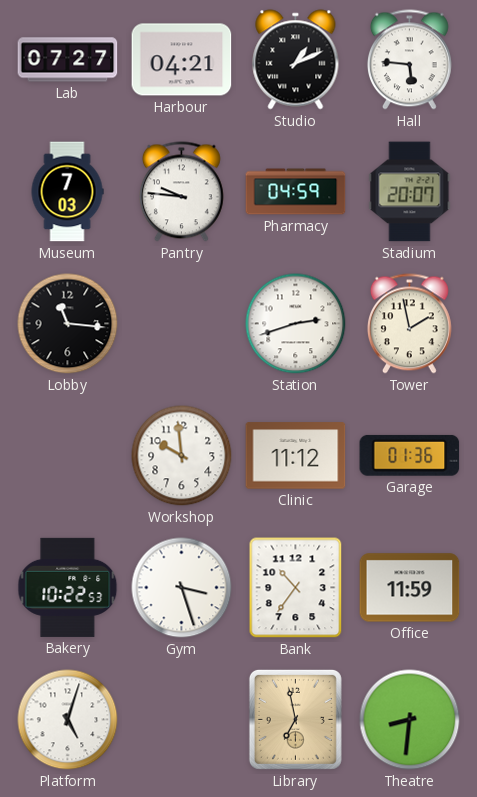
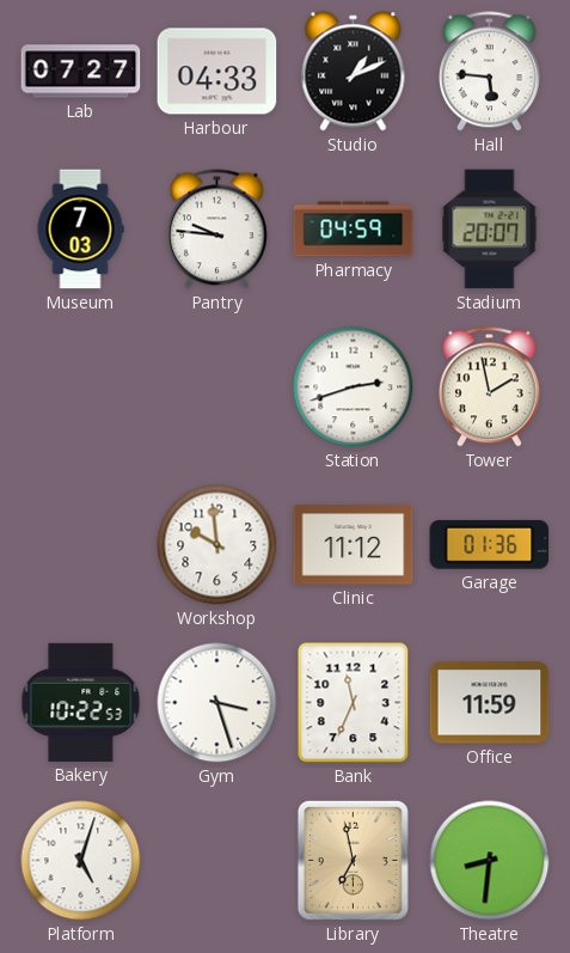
Harbour: 04:21 -> 04:33
Lobby: 11:16 -> none
Bank: 10:36 -> 11:34
